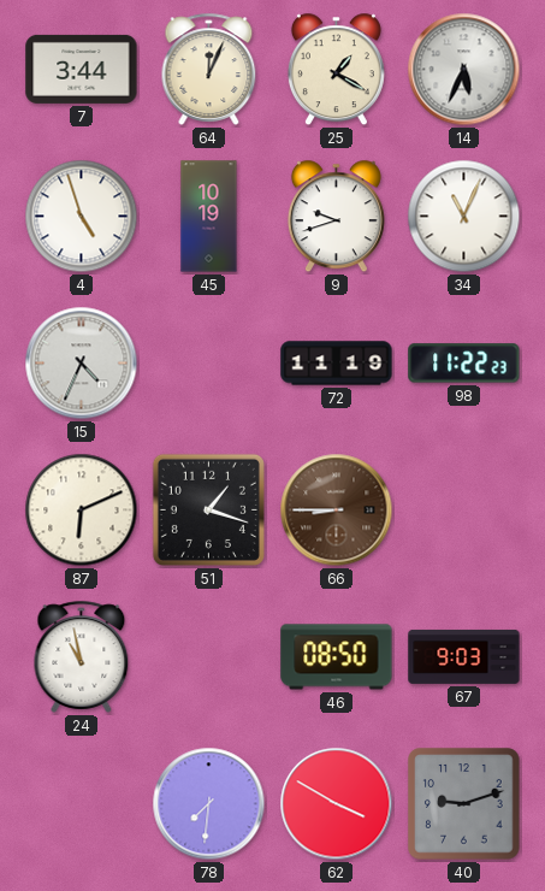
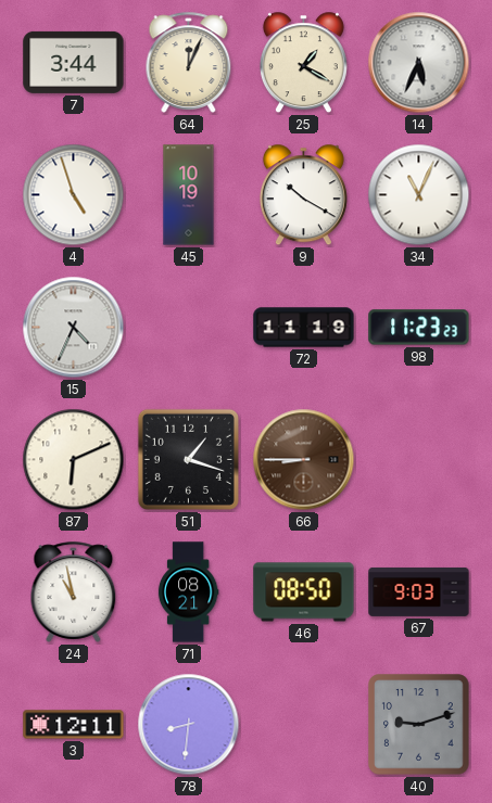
9: 9:42 -> 10:20
98: 11:22 -> 11:23
71: none -> 08:21
3: none -> 12:11
78: 7:31 -> 8:31
62: 3:50 -> none
